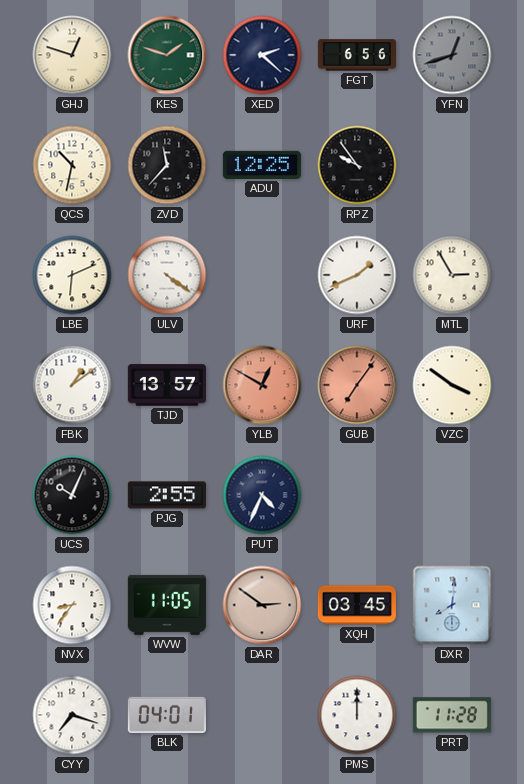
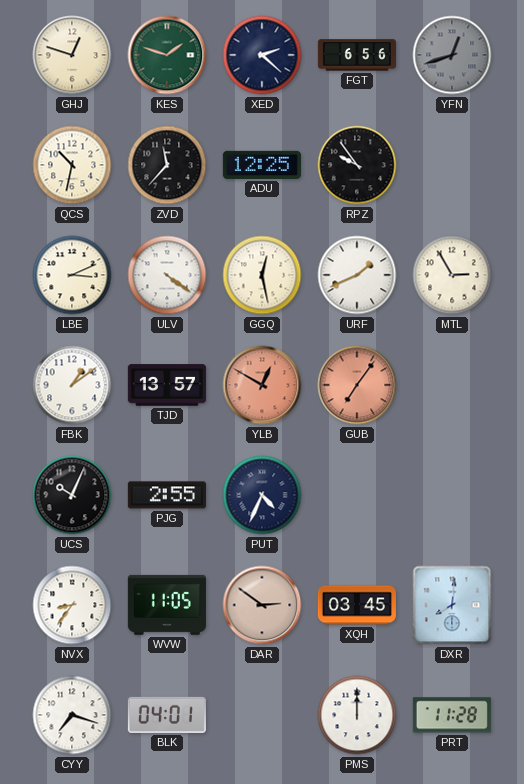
LBE: 6:11 -> 3:11
GGQ: none -> 12:28
VZC: 3:51 -> none
